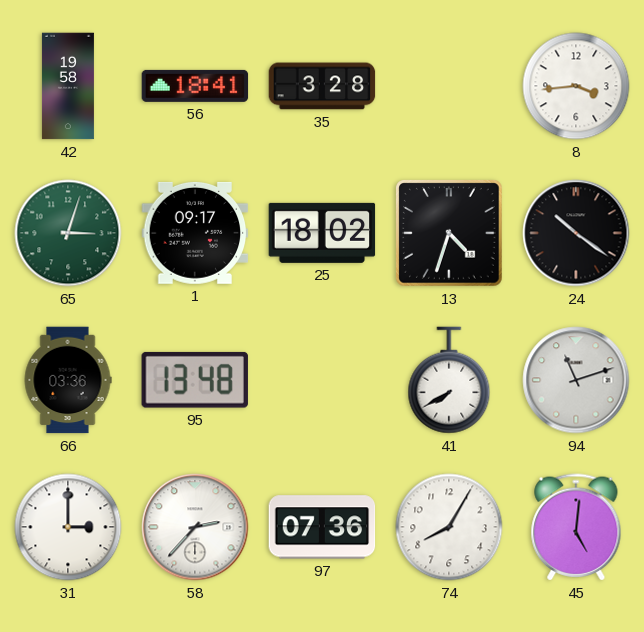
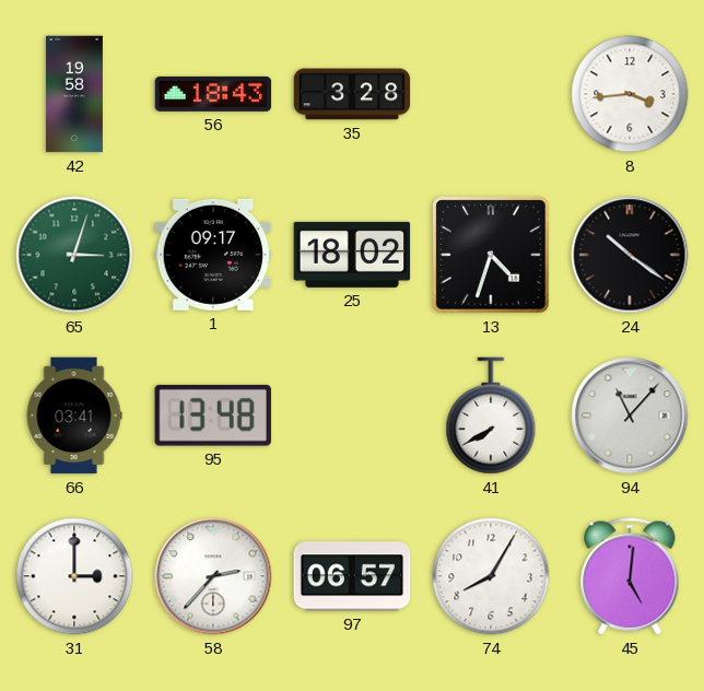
56: 18:41 -> 18:43
66: 03:36 -> 03:41
94: 11:12 -> 11:07
97: 07:36 -> 06:57
